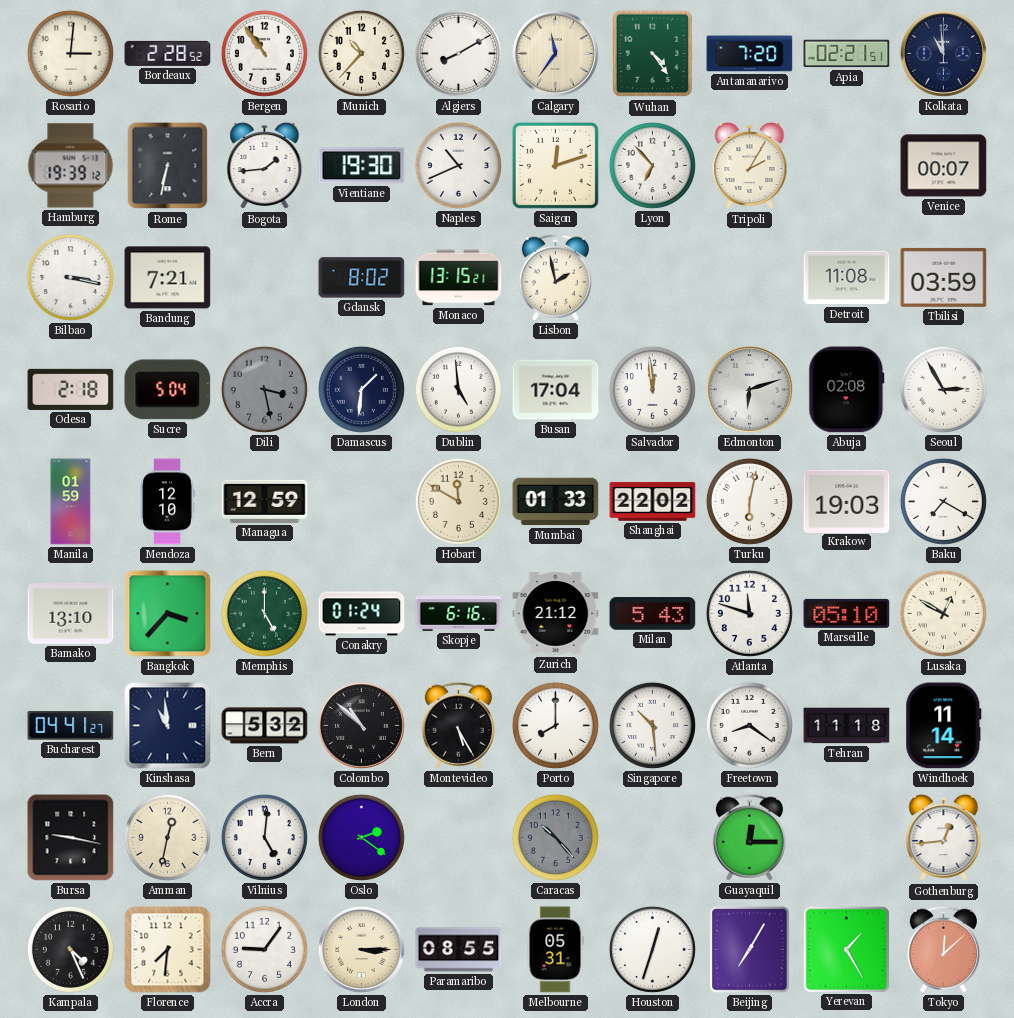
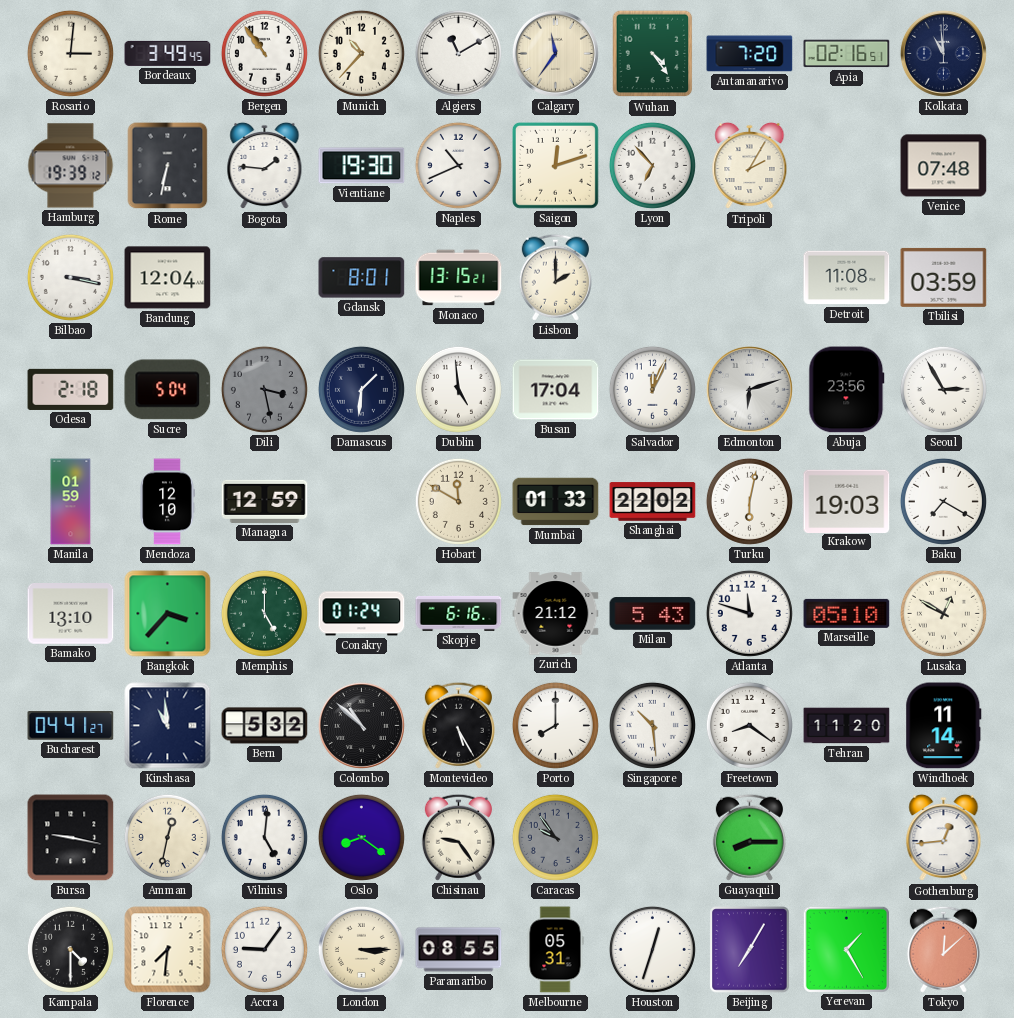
Bordeaux: 2:28 -> 3:49
Algiers: 8:10 -> 11:10
Apia: 02:21 -> 02:16
Bogota: 1:44 -> 1:46
Venice: 00:07 -> 07:48
Bandung: 7:21 -> 12:04
Gdansk: 8:02 -> 8:01
Lisbon: 1:58 -> 2:00
Salvador: 11:59 -> 12:04
Abuja: 02:08 -> 23:56
Tehran: 11:18 -> 11:20
Oslo: 2:21 -> 8:21
Chisinau: none -> 9:24
Caracas: 10:23 -> 9:54
Guayaquil: 12:15 -> 8:15
Kampala: 4:26 -> 4:30
